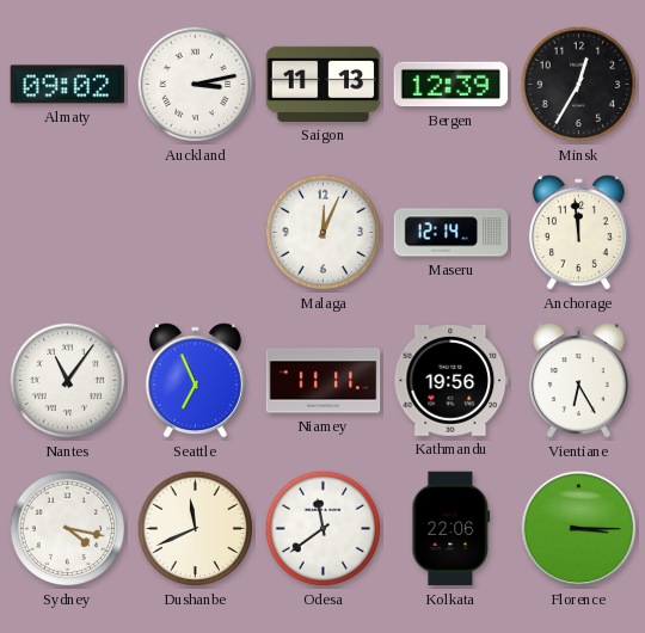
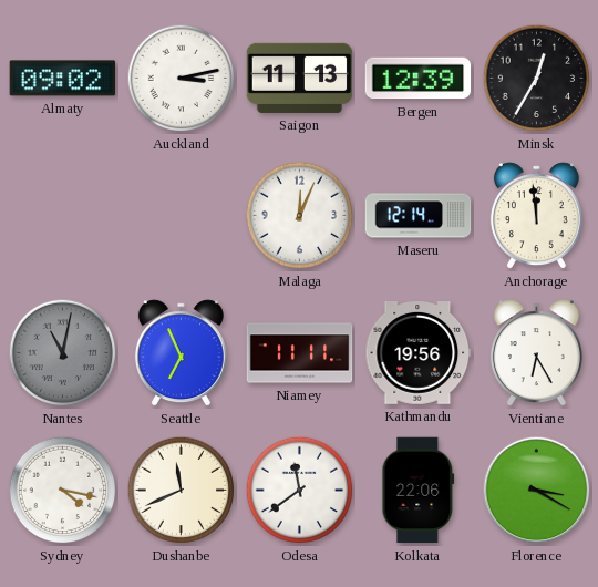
Nantes: 11:06 -> 11:02
Nantes dial: white -> grey
Florence: 3:15 -> 3:20
